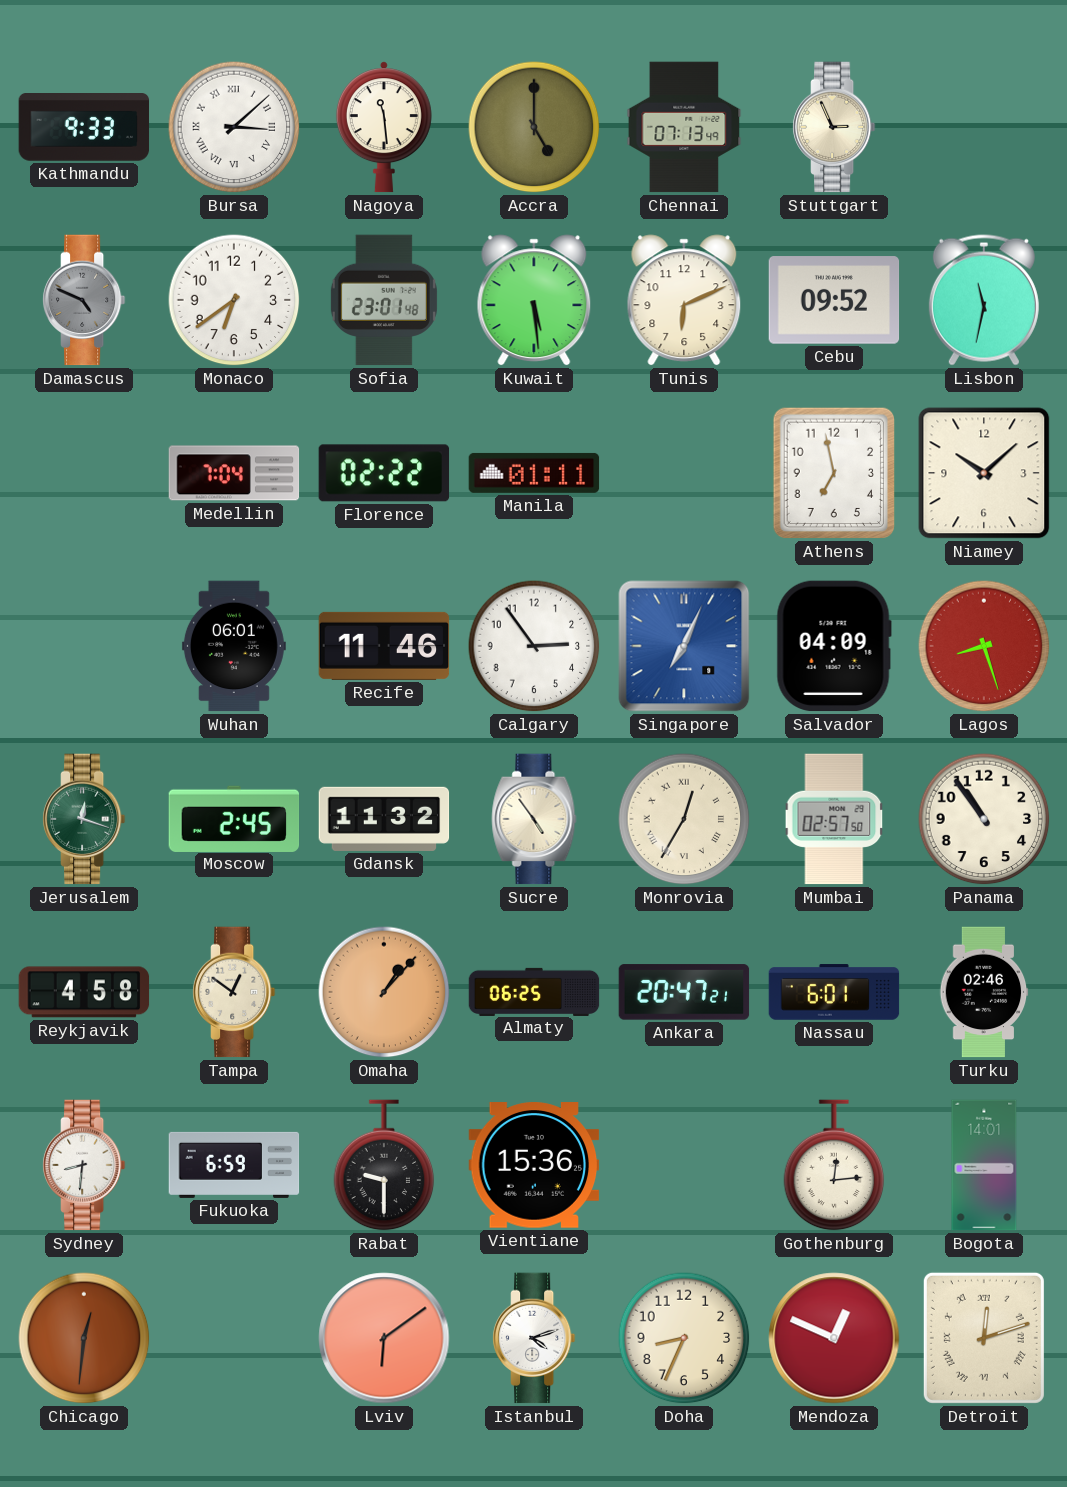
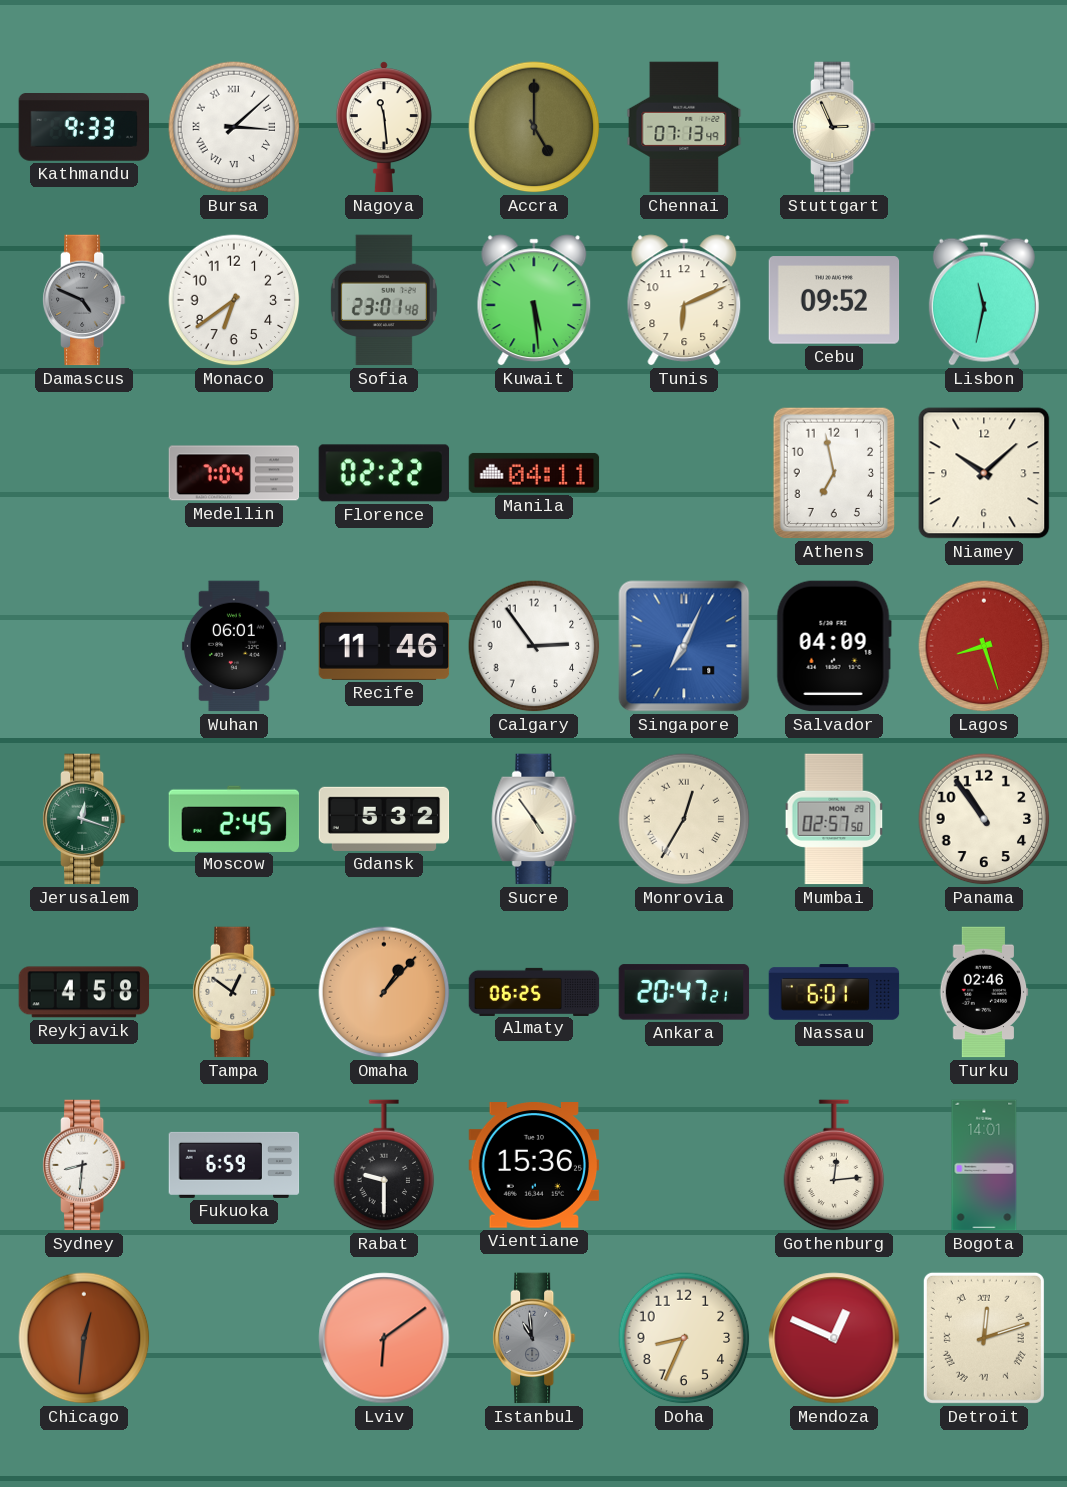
Manila: 01:11 -> 04:11
Gdansk: 11:32 -> 5:32
Istanbul: 4:12 -> 10:59
Istanbul dial: white -> grey
